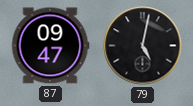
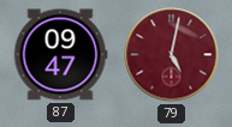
79 dial: black -> burgundy
